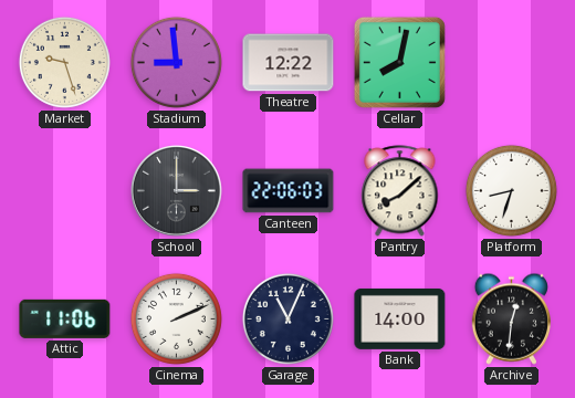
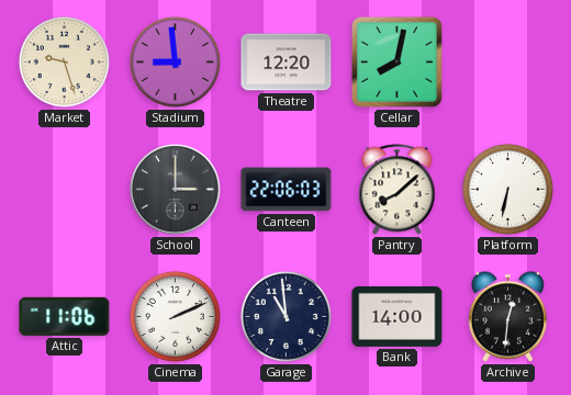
Theatre: 12:22 -> 12:20
Platform: 8:33 -> 6:32
Garage: 11:04 -> 10:59
